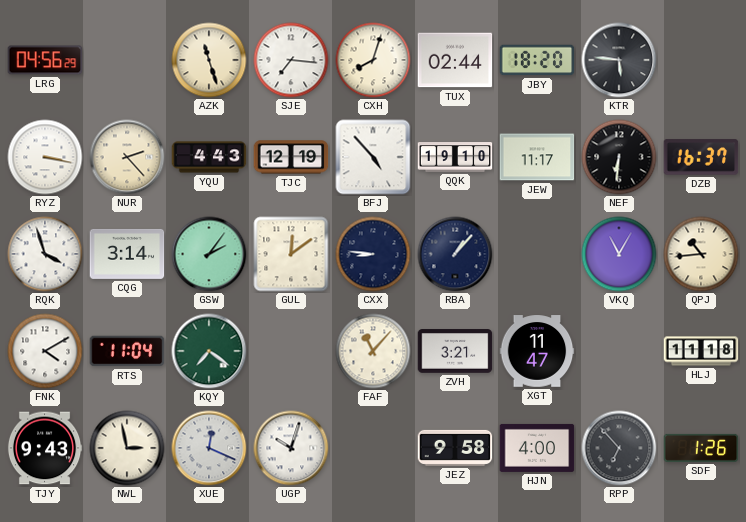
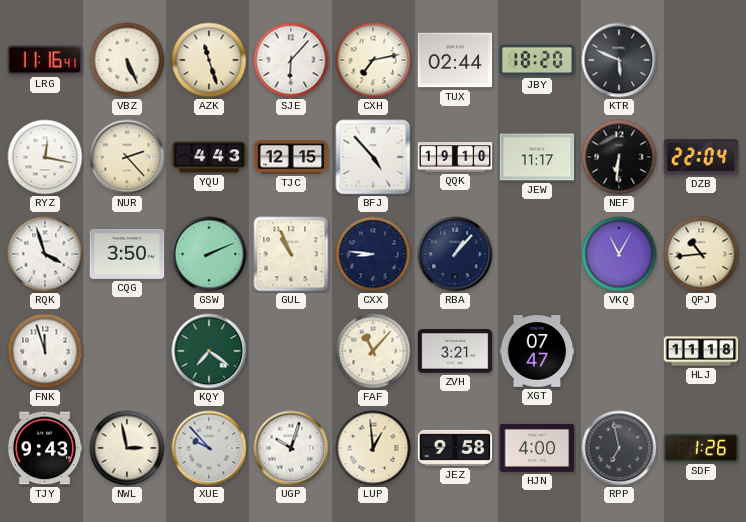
LRG: 04:56 -> 11:16
VBZ: none -> 5:26
SJE: 7:16 -> 6:07
CXH: 8:03 -> 7:13
KTR: 5:46 -> 5:49
RYZ: 3:17 -> 12:17
TJC: 12:19 -> 12:15
DZB: 16:37 -> 22:04
CQG: 3:14 -> 3:50
GSW: 2:06 -> 2:11
GUL: 12:09 -> 10:56
FNK: 4:10 -> 11:57
RTS: 11:04 -> none
XGT: 11:47 -> 07:47
XUE: 12:19 -> 9:53
LUP: none -> 12:59
RPP: 6:53 -> 6:58
